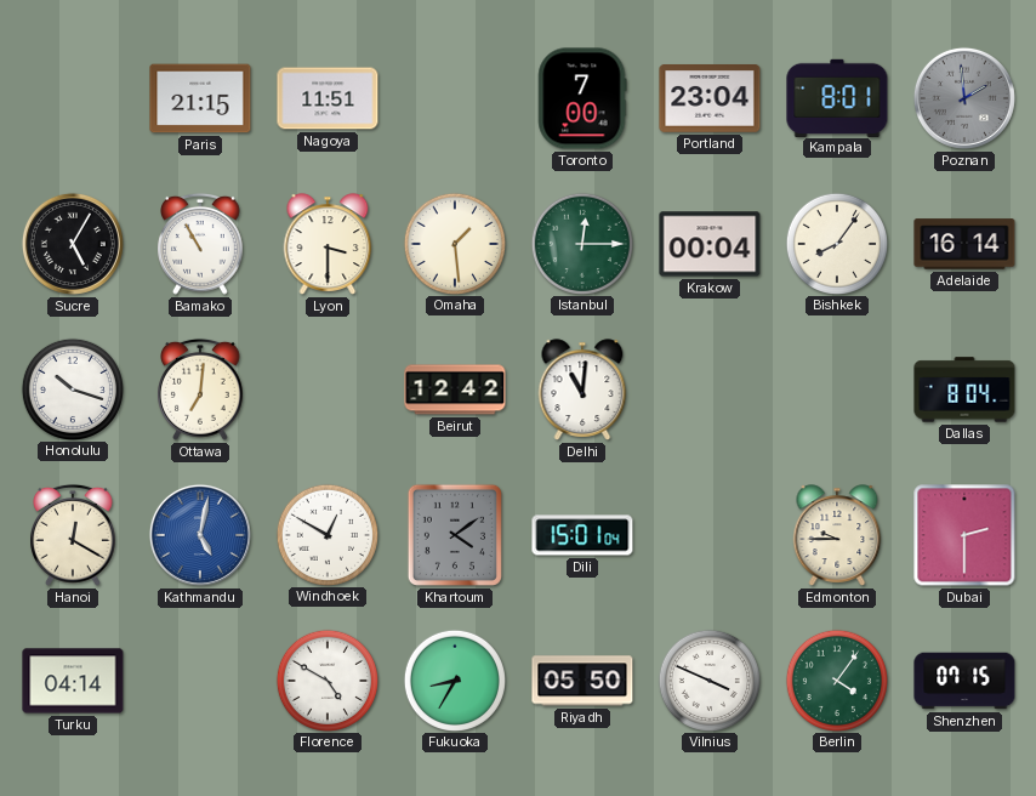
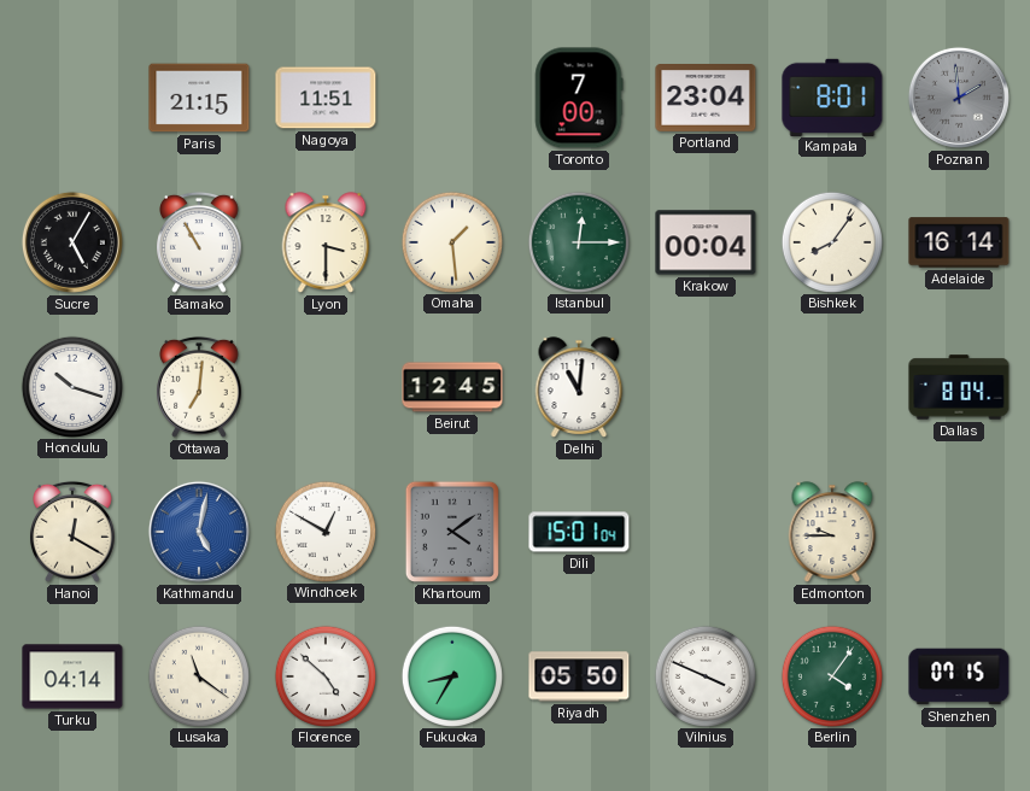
Beirut: 12:42 -> 12:45
Dubai: 2:30 -> none
Lusaka: none -> 11:21
Florence: 4:50 -> 4:52
